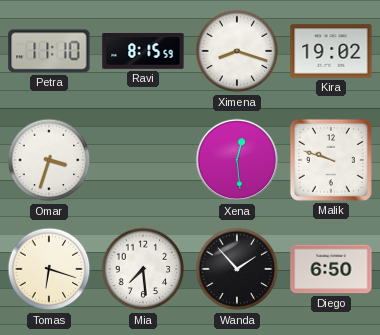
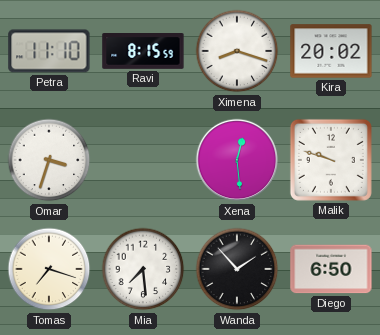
Kira: 19:02 -> 20:02
Tomas: 6:18 -> 7:18
